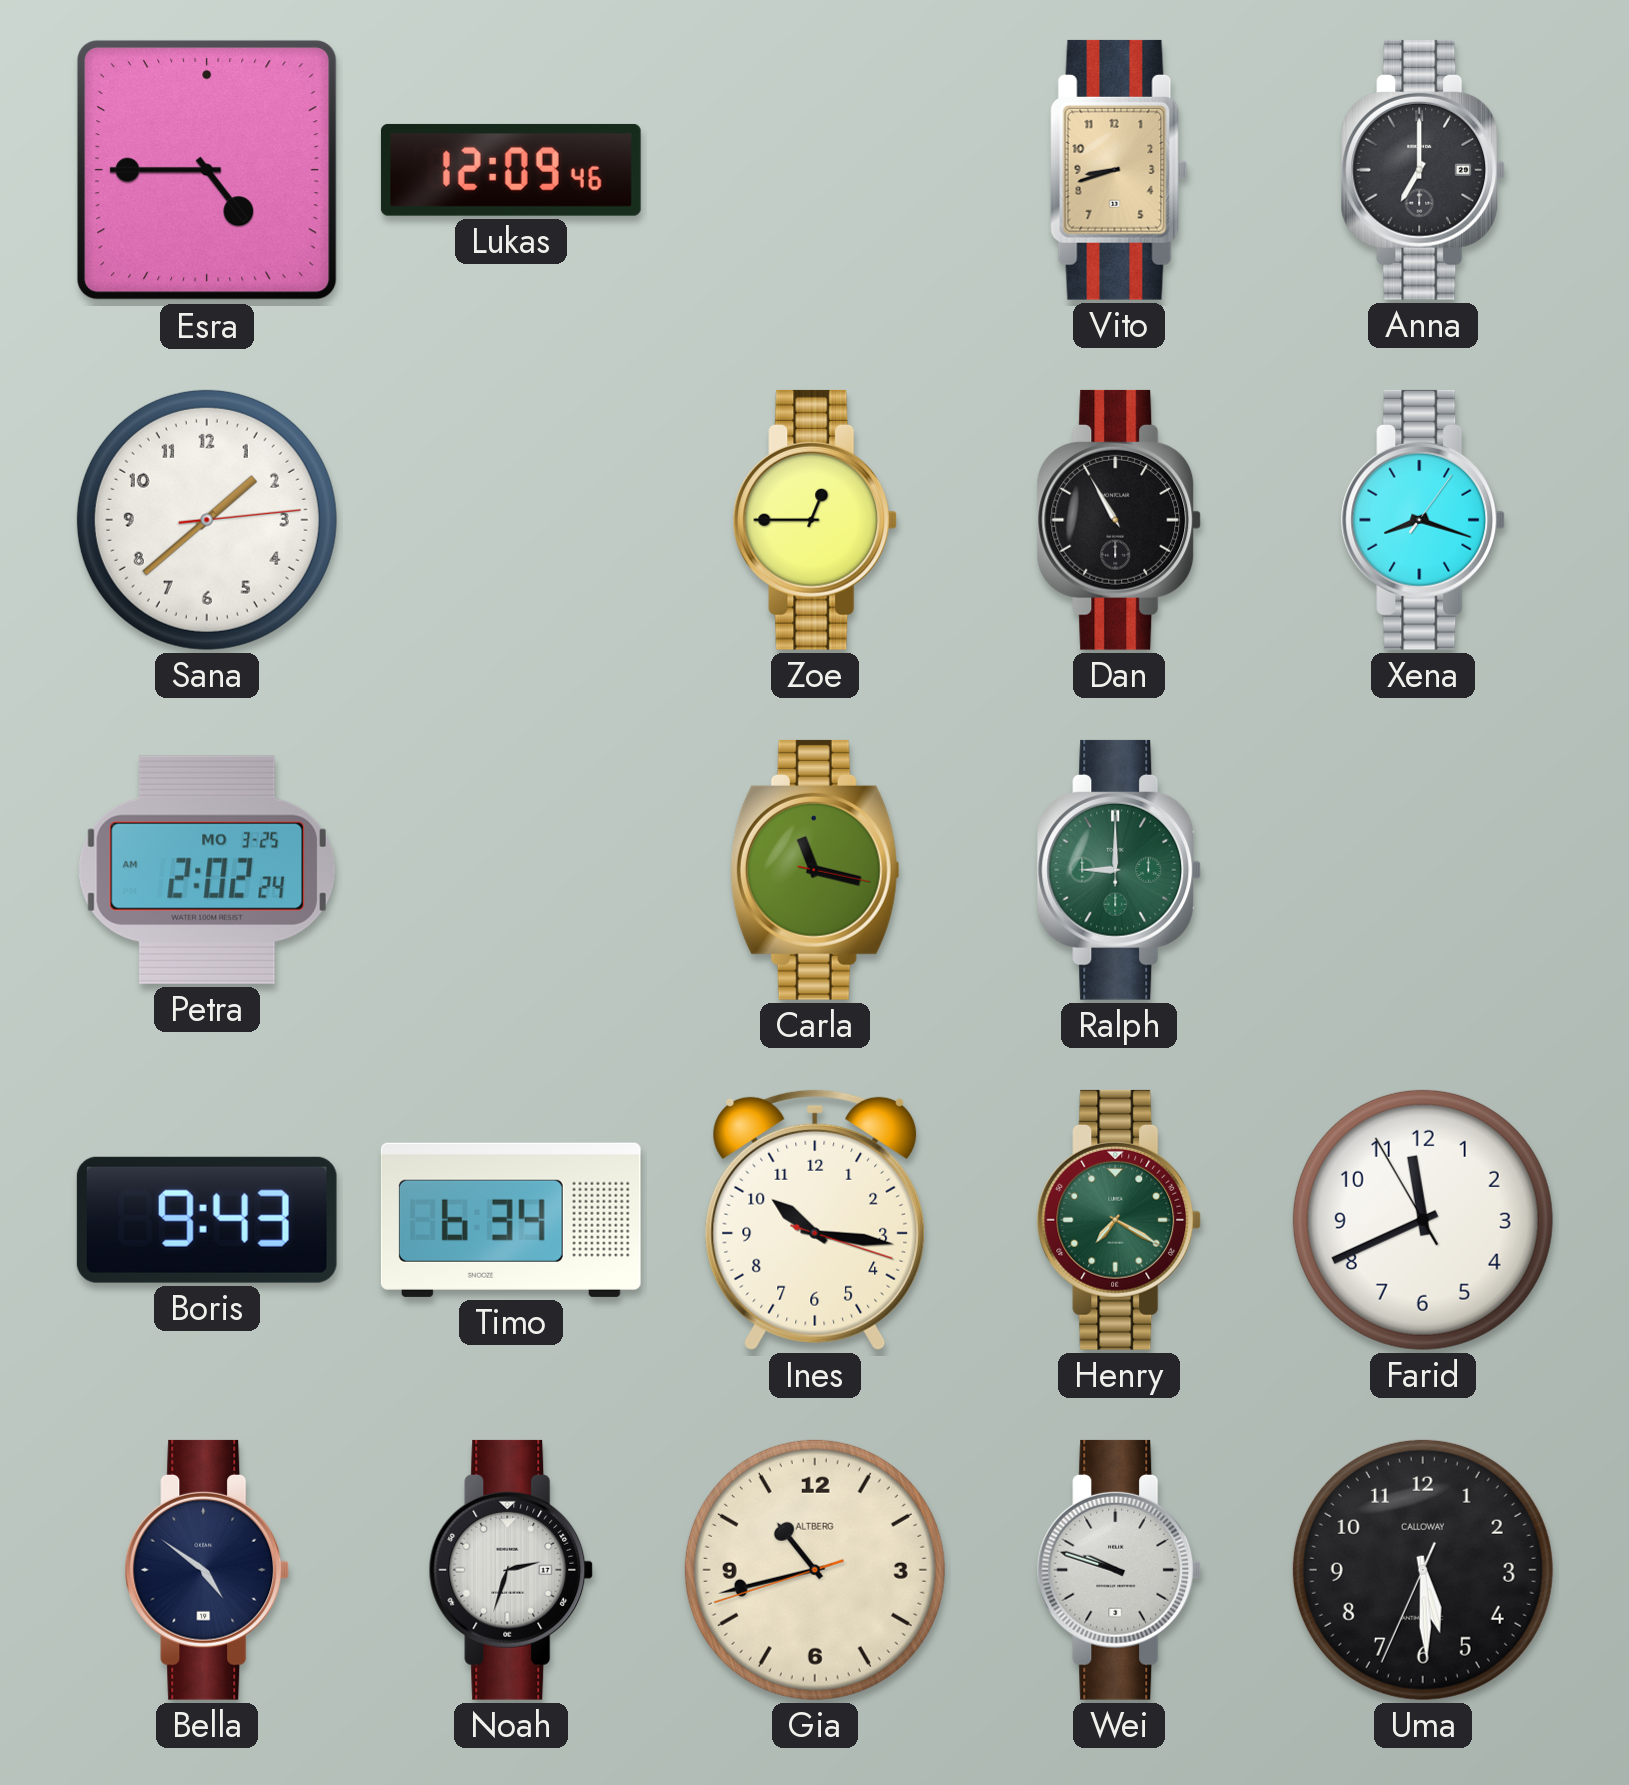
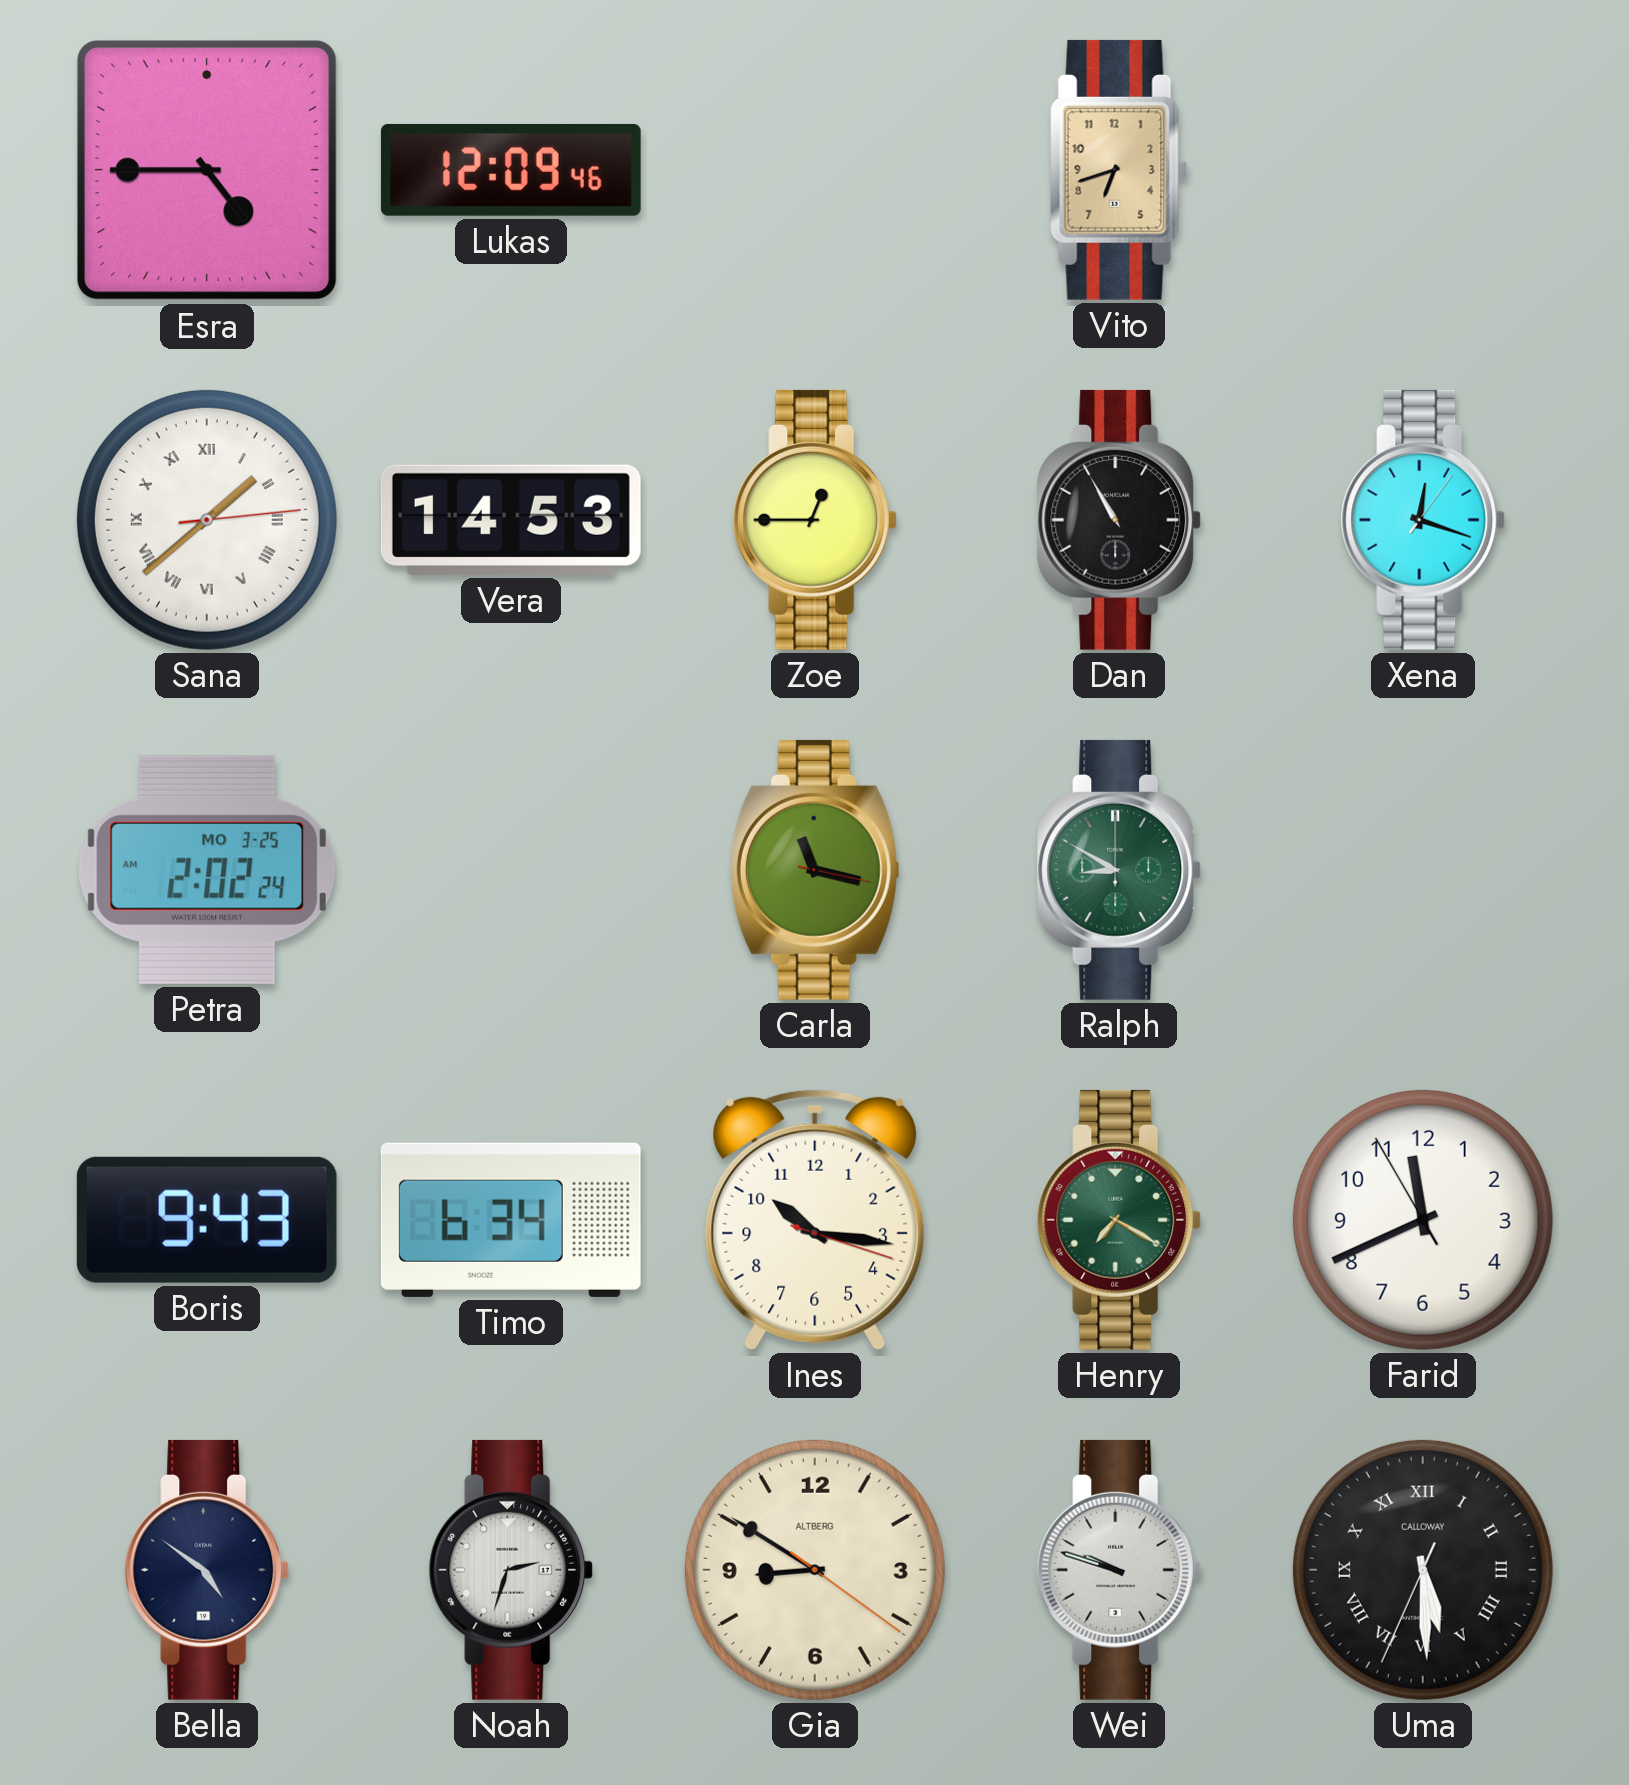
Vito: 8:42 -> 6:42
Anna: 7:00 -> none
Sana numerals: Arabic -> Roman
Vera: none -> 14:53
Xena: 8:18 -> 12:18
Ralph: 9:00 -> 8:50
Gia: 10:42 -> 8:50
Uma numerals: Arabic -> Roman
